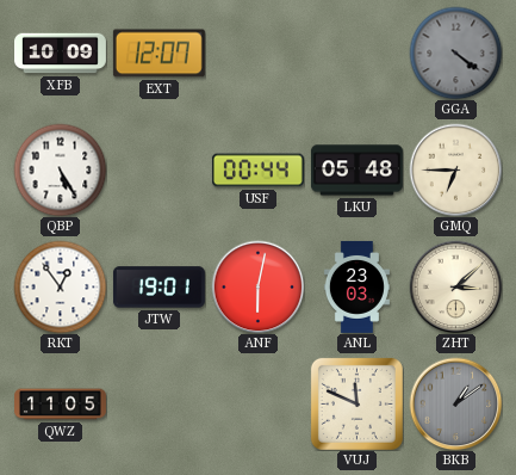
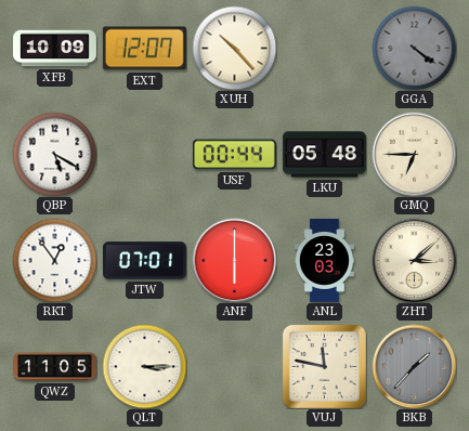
XUH: none -> 10:23
QBP: 5:25 -> 5:20
JTW: 19:01 -> 07:01
ANF: 6:02 -> 6:00
QLT: none -> 3:15
VUJ: 11:49 -> 11:47
BKB: 1:09 -> 1:37
